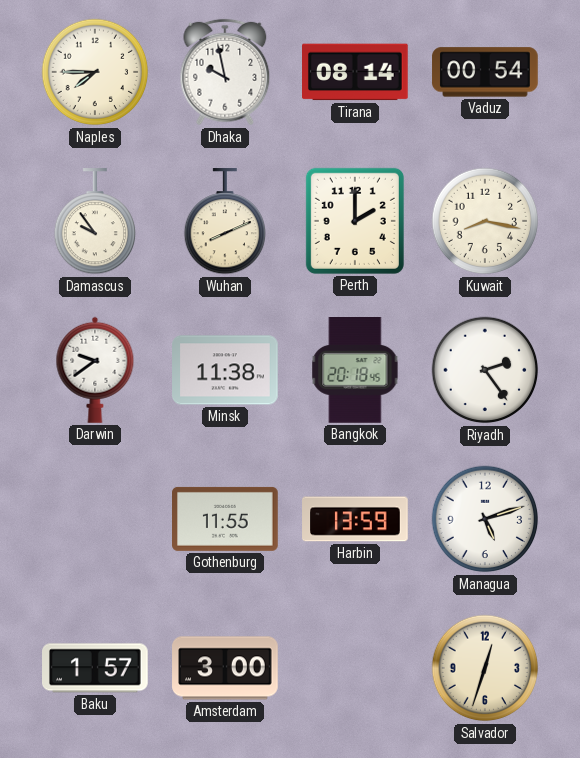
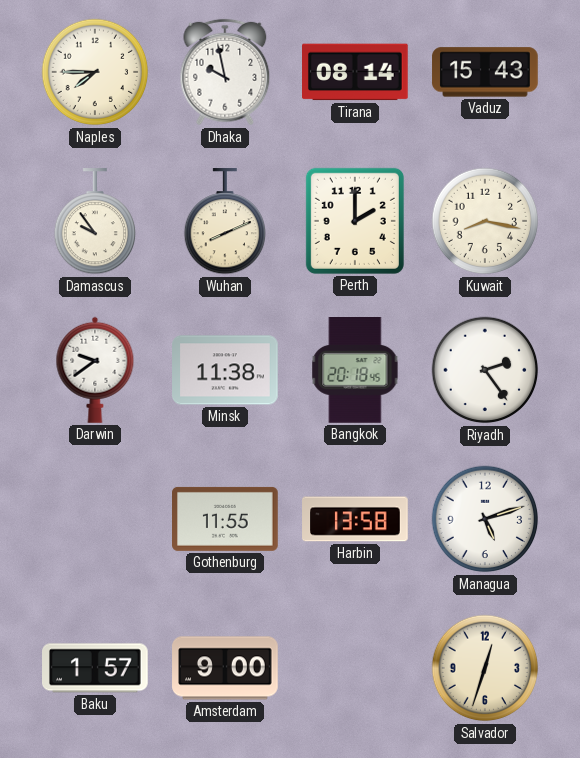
Vaduz: 00:54 -> 15:43
Harbin: 13:59 -> 13:58
Amsterdam: 3:00 -> 9:00
